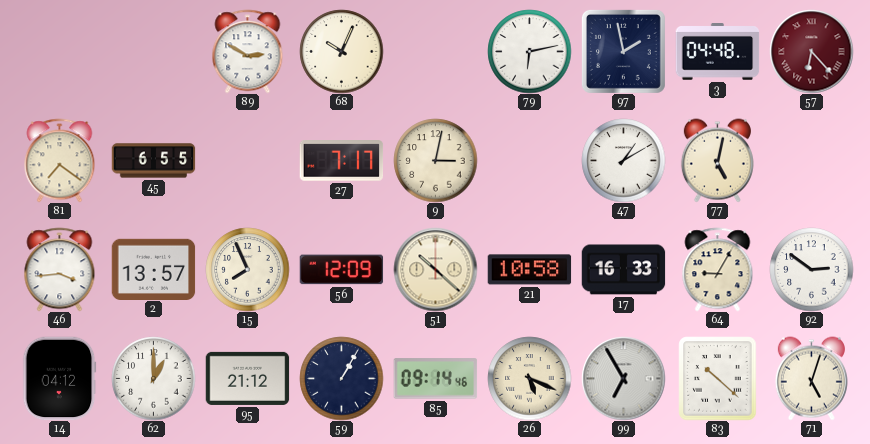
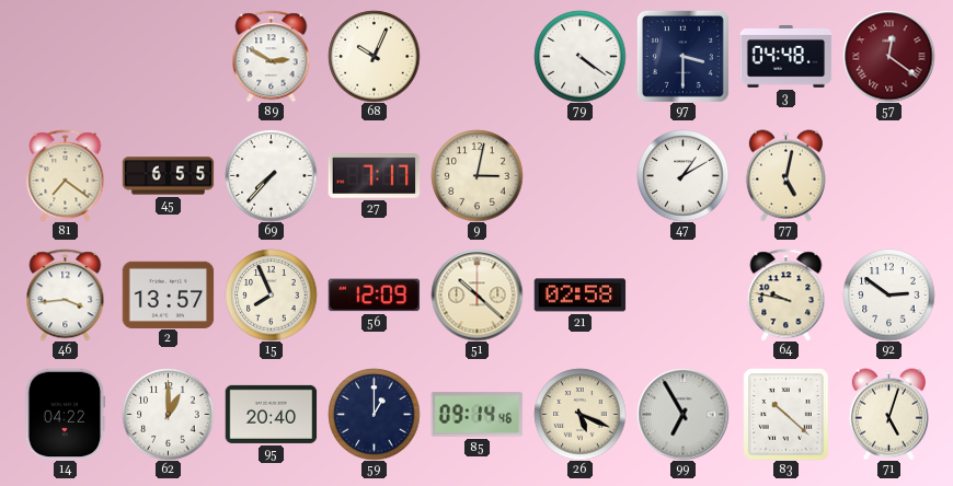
79: 6:13 -> 4:21
97: 1:58 -> 3:30
57: 6:23 -> 12:21
69: none -> 7:37
21: 10:58 -> 02:58
17: 16:33 -> none
64: 9:05 -> 9:47
14: 04:12 -> 04:22
95: 21:12 -> 20:40
59: 1:05 -> 1:00
